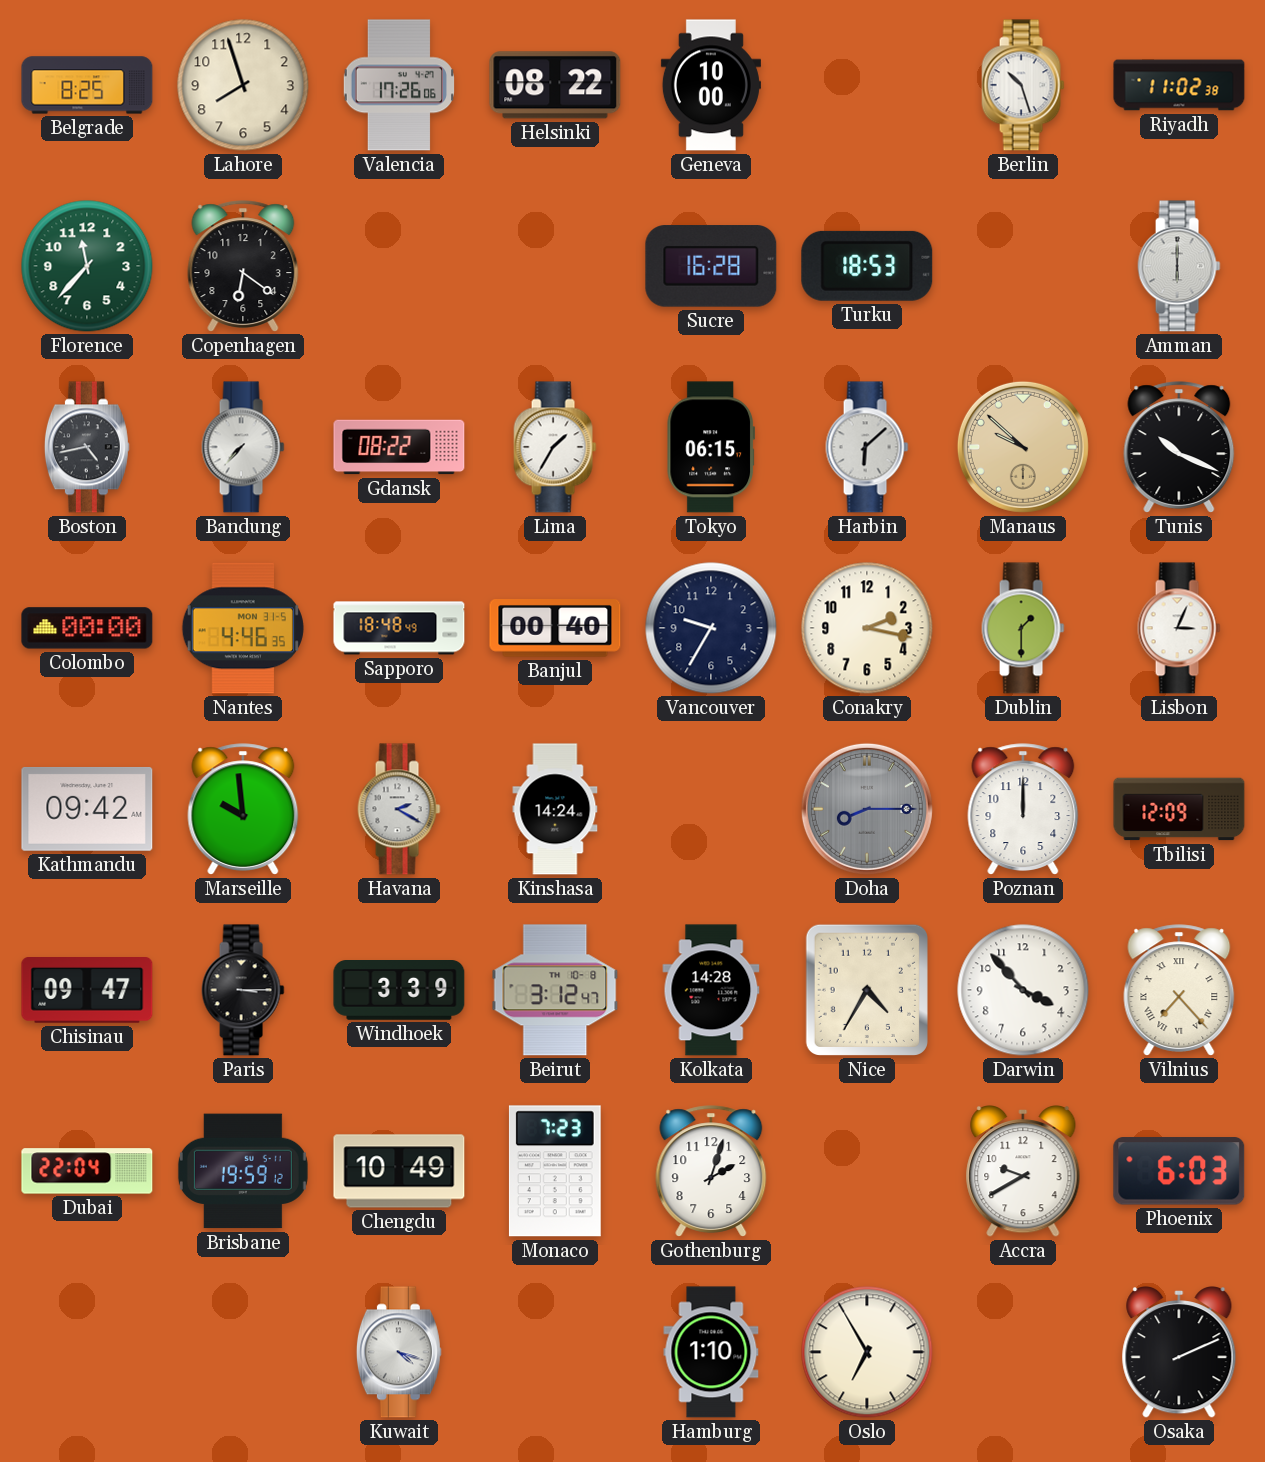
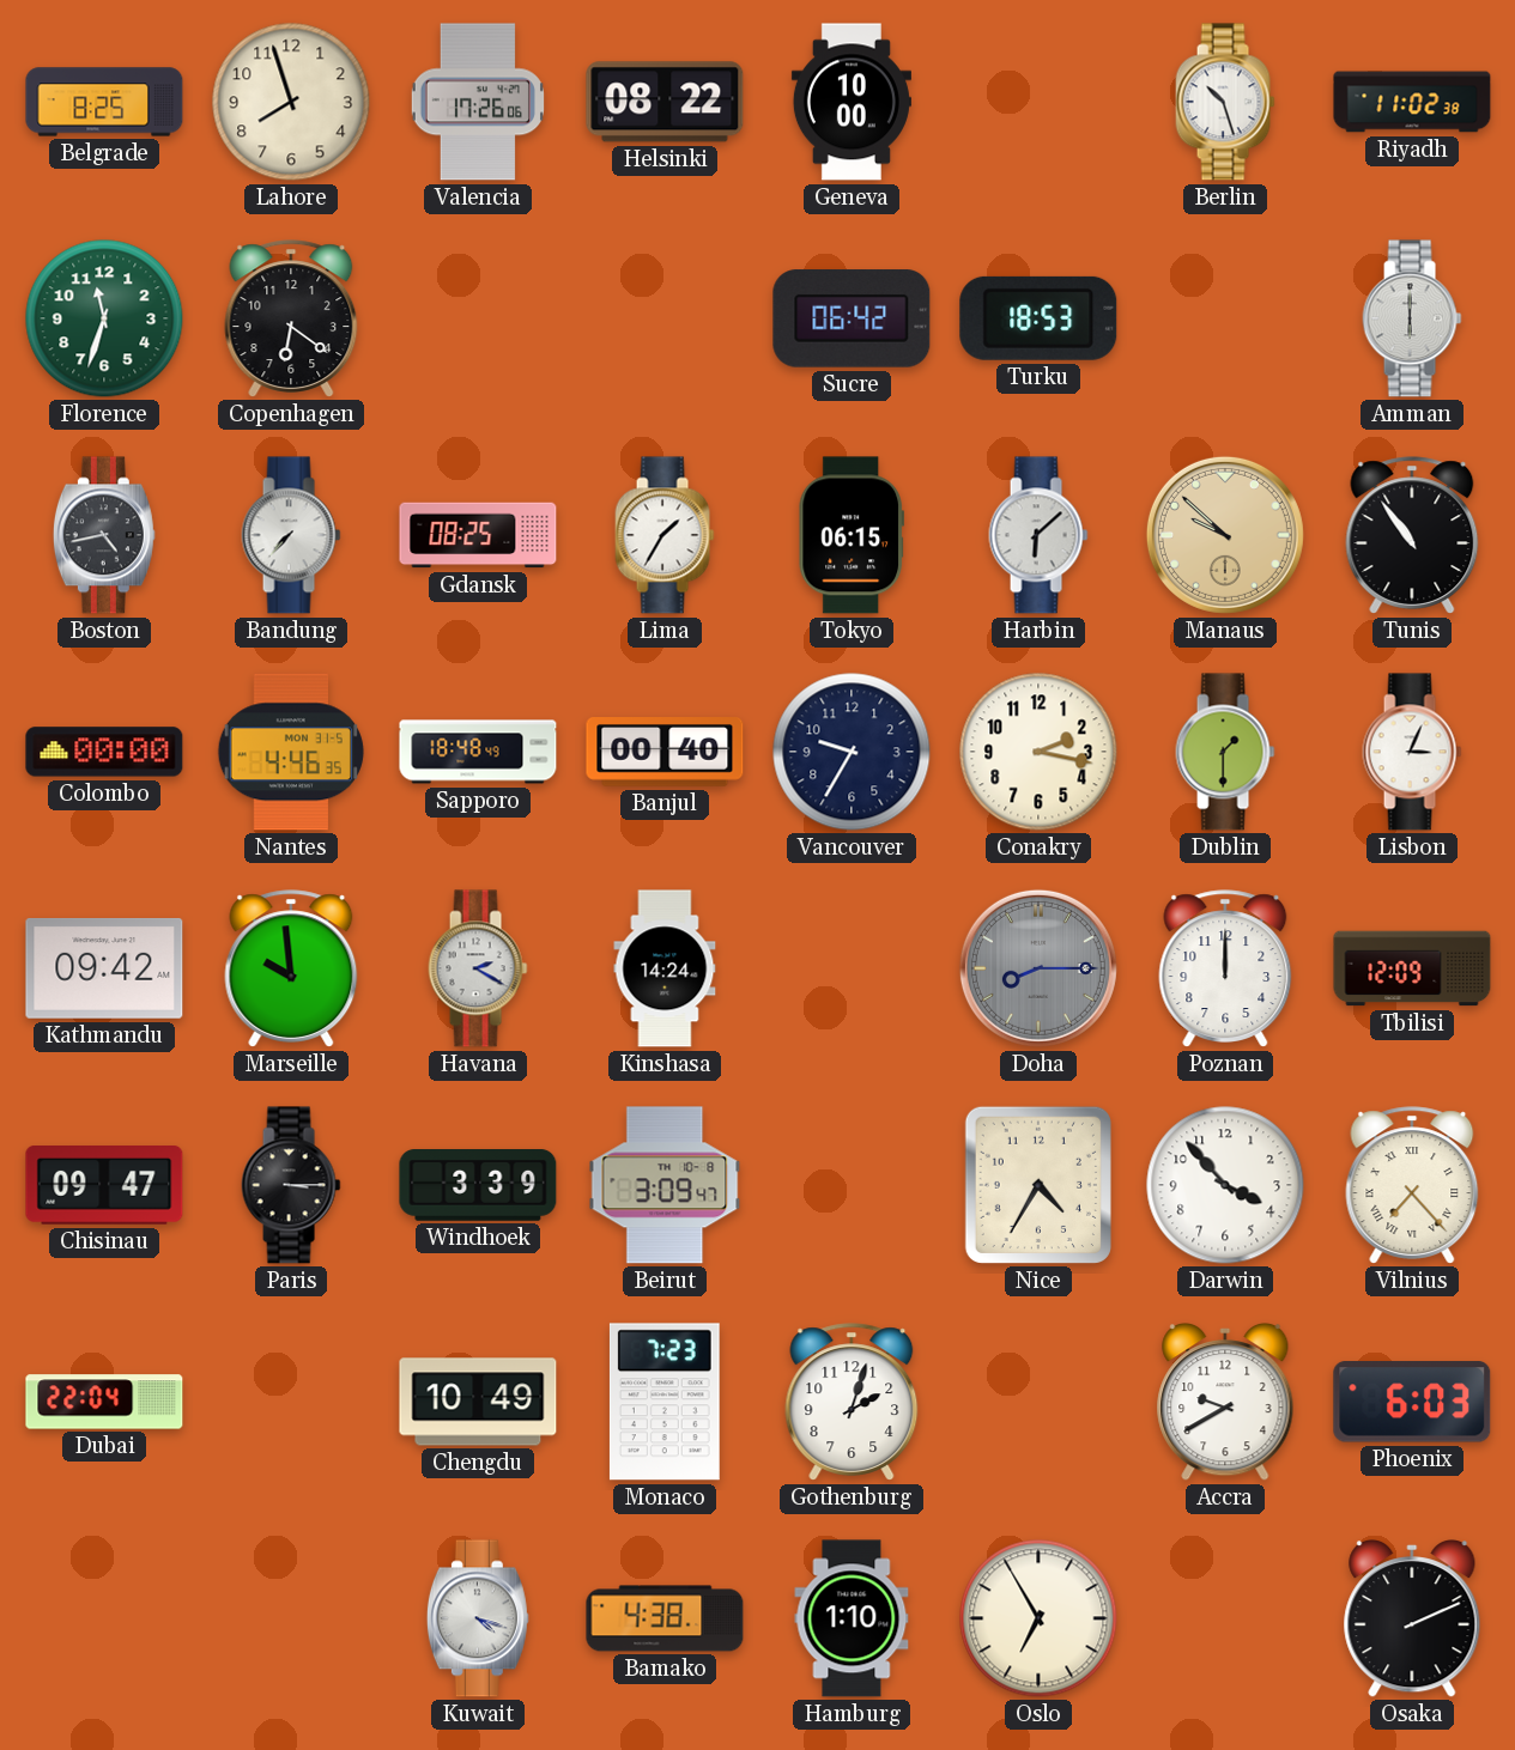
Florence: 11:37 -> 11:33
Sucre: 16:28 -> 06:42
Gdansk: 08:22 -> 08:25
Tunis: 10:19 -> 10:54
Beirut: 3:12 -> 3:09
Kolkata: 14:28 -> none
Brisbane: 19:59 -> none
Bamako: none -> 4:38
